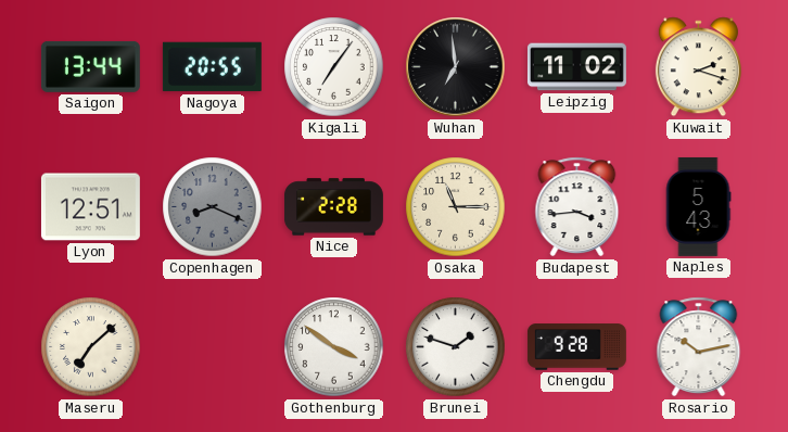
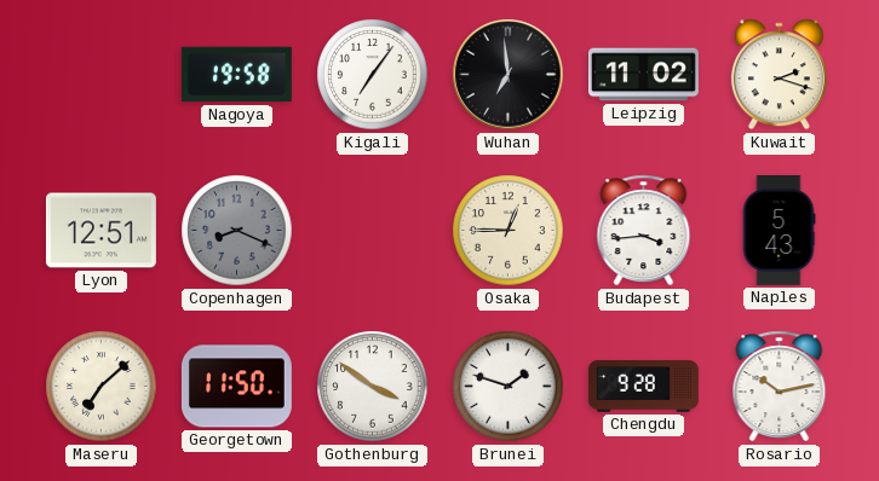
Saigon: 13:44 -> none
Nagoya: 20:55 -> 19:58
Nice: 2:28 -> none
Osaka: 11:15 -> 12:45
Georgetown: none -> 11:50
